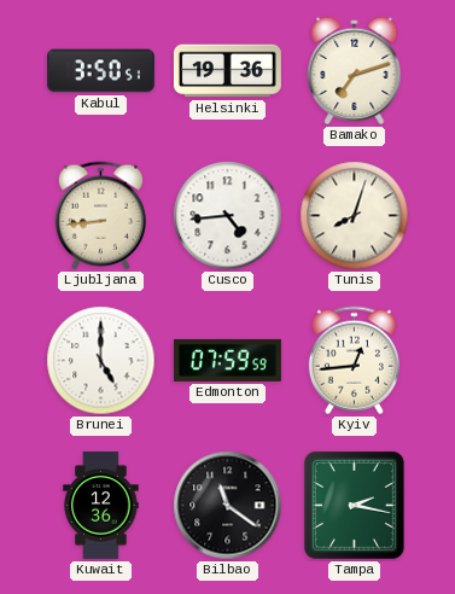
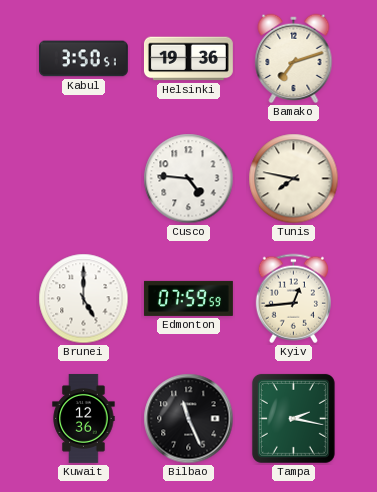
Ljubljana: 8:44 -> none
Cusco: 4:44 -> 4:46
Tunis: 8:03 -> 7:47
Bilbao: 11:21 -> 11:26
